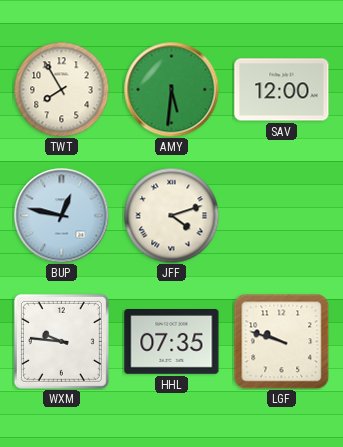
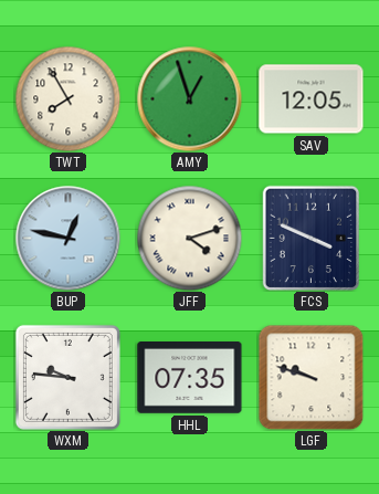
AMY: 5:31 -> 12:57
SAV: 12:00 -> 12:05
FCS: none -> 3:49
